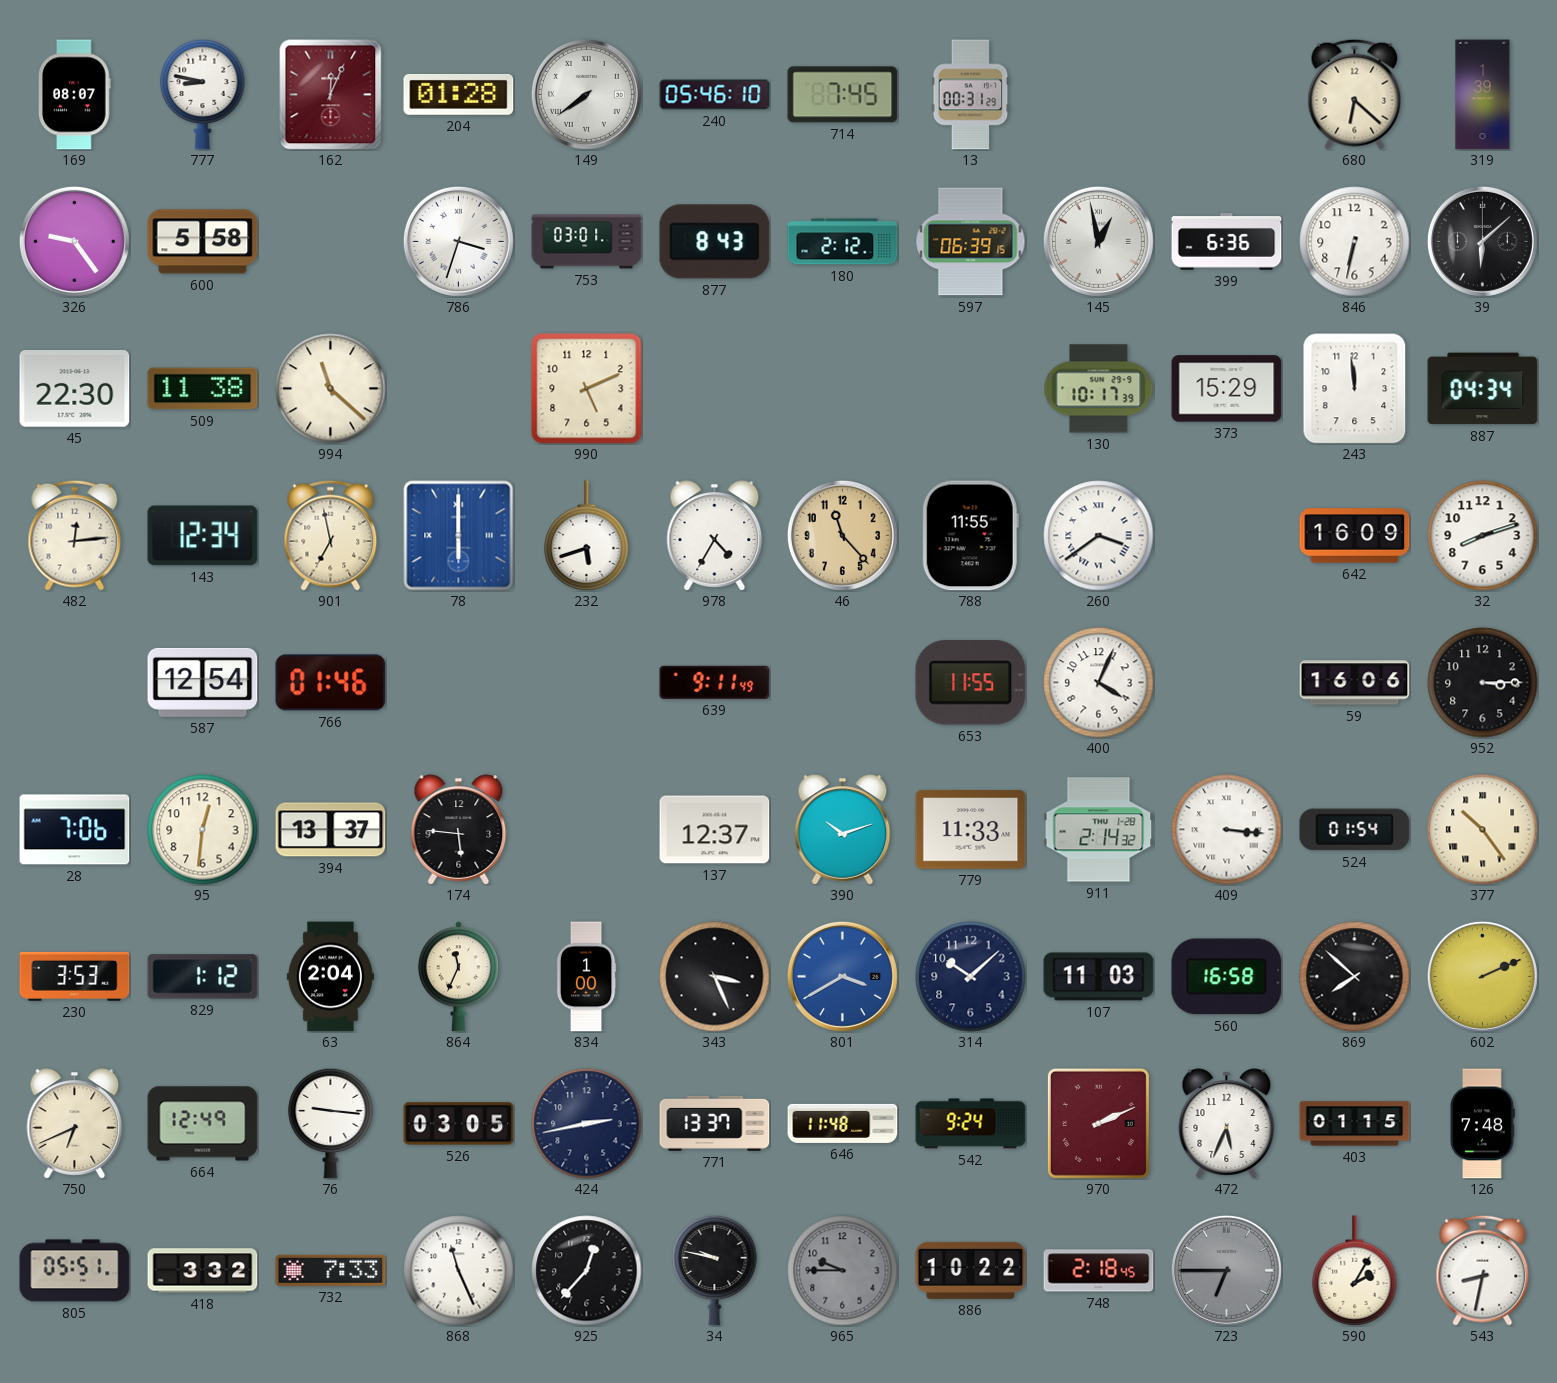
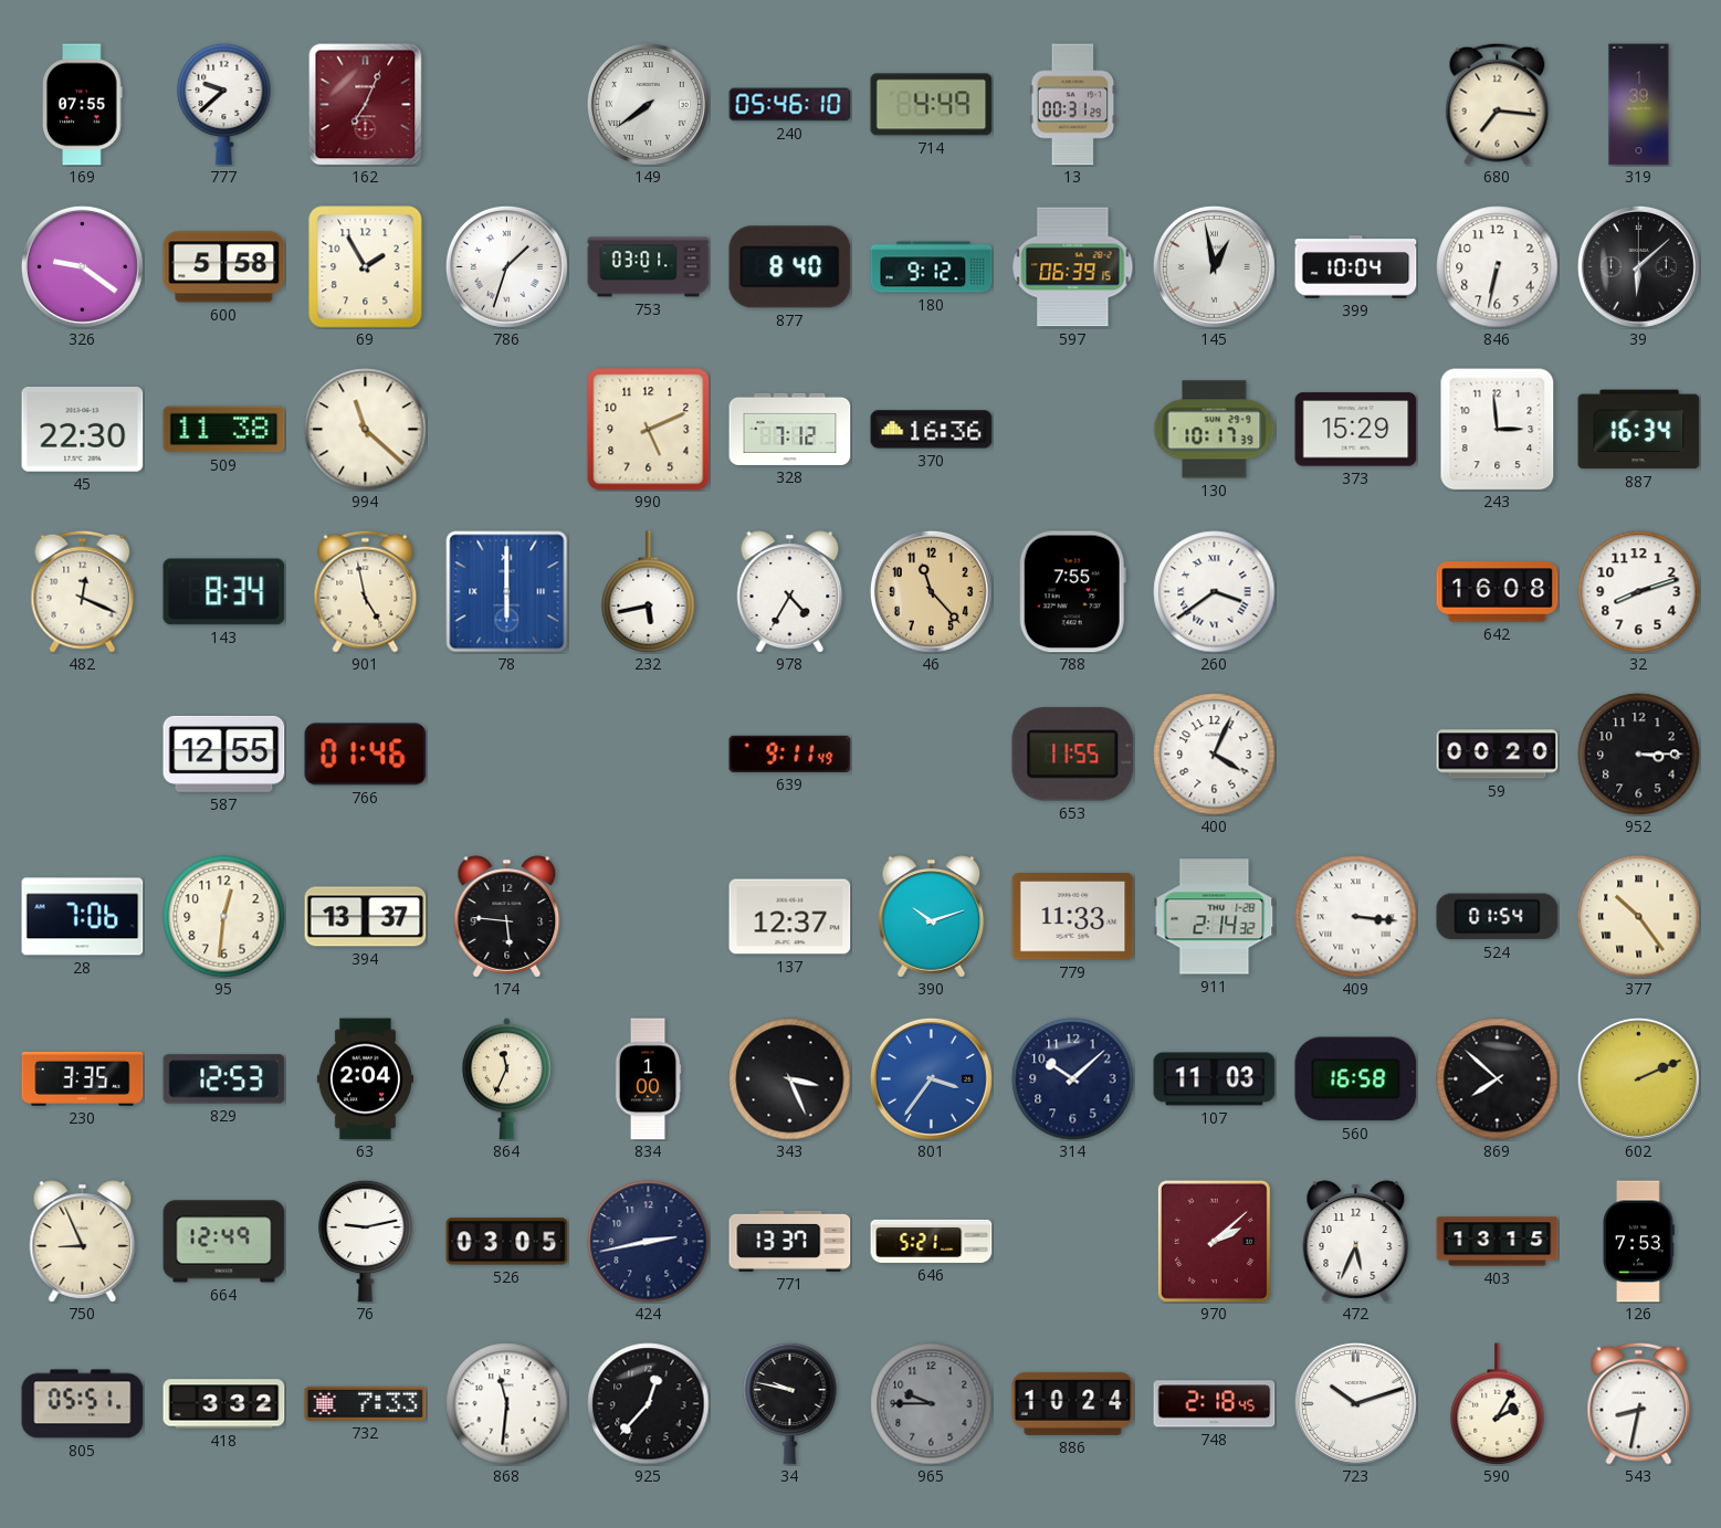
169: 08:07 -> 07:55
777: 8:47 -> 9:38
162: 12:04 -> 7:04
204: 01:28 -> none
714: 7:45 -> 4:49
680: 6:22 -> 7:16
326: 9:24 -> 9:21
69: none -> 1:55
786: 3:33 -> 1:33
877: 8:43 -> 8:40
180: 2:12 -> 9:12
399: 6:36 -> 10:04
328: none -> 7:12
370: none -> 16:36
243: 11:59 -> 2:59
887: 04:34 -> 16:34
482: 12:14 -> 12:19
143: 12:34 -> 8:34
901: 6:58 -> 4:58
232: 5:42 -> 5:43
788: 11:55 -> 7:55
642: 16:09 -> 16:08
587: 12:54 -> 12:55
59: 16:06 -> 00:20
230: 3:53 -> 3:35
829: 1:12 -> 12:53
801: 3:40 -> 3:36
750: 6:41 -> 8:56
76: 9:16 -> 9:13
646: 11:48 -> 5:21
542: 9:24 -> none
970: 2:11 -> 2:08
403: 01:15 -> 13:15
126: 7:48 -> 7:53
868: 11:26 -> 11:31
886: 10:22 -> 10:24
723: 6:45 -> 10:12
723 dial: grey -> white
